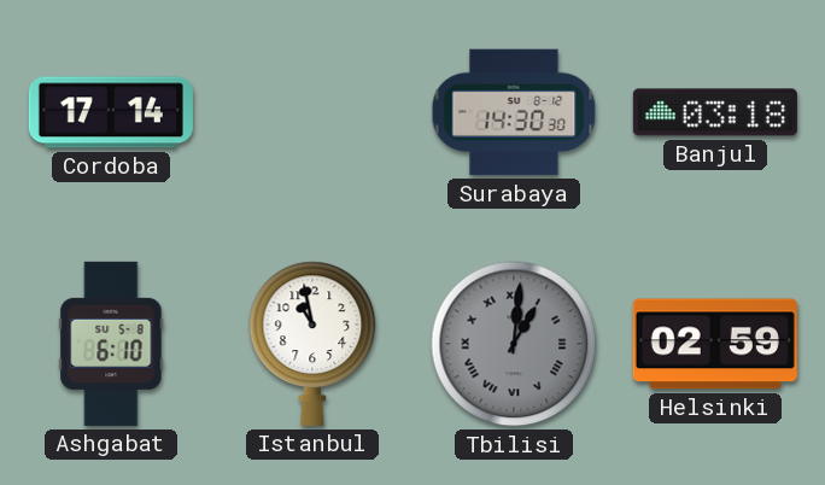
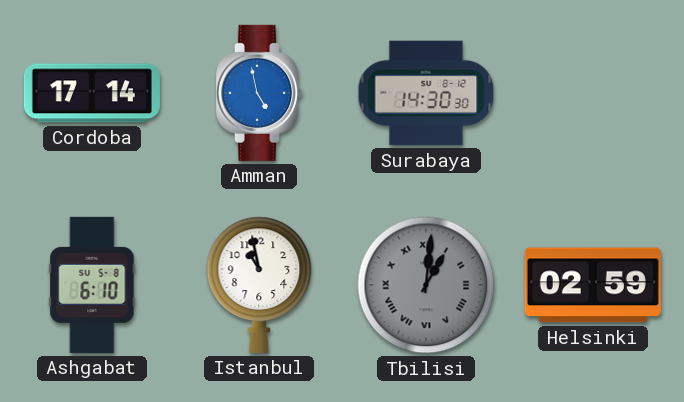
Amman: none -> 4:58
Banjul: 03:18 -> none
